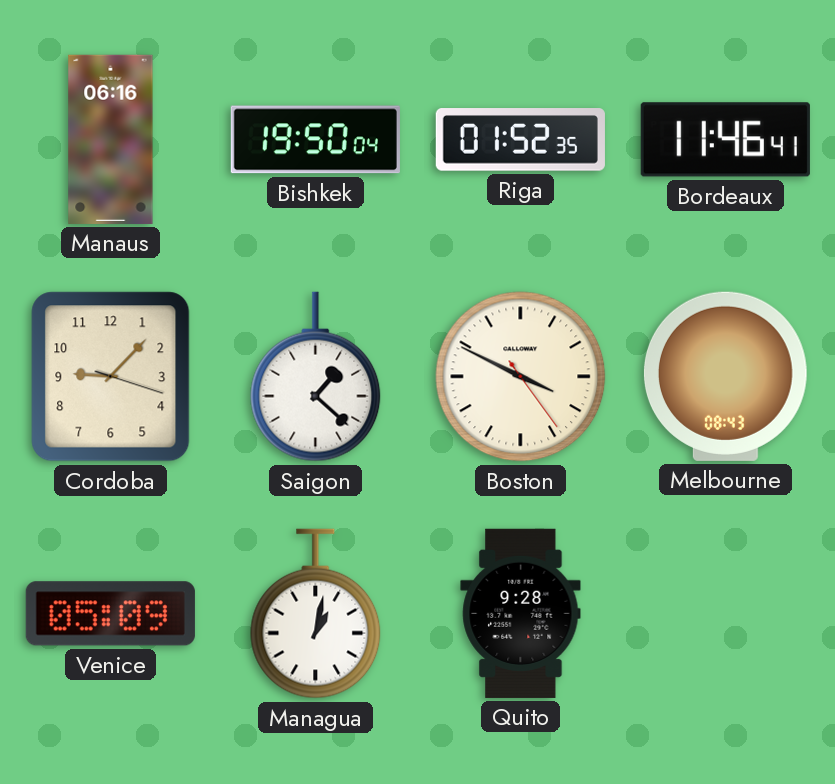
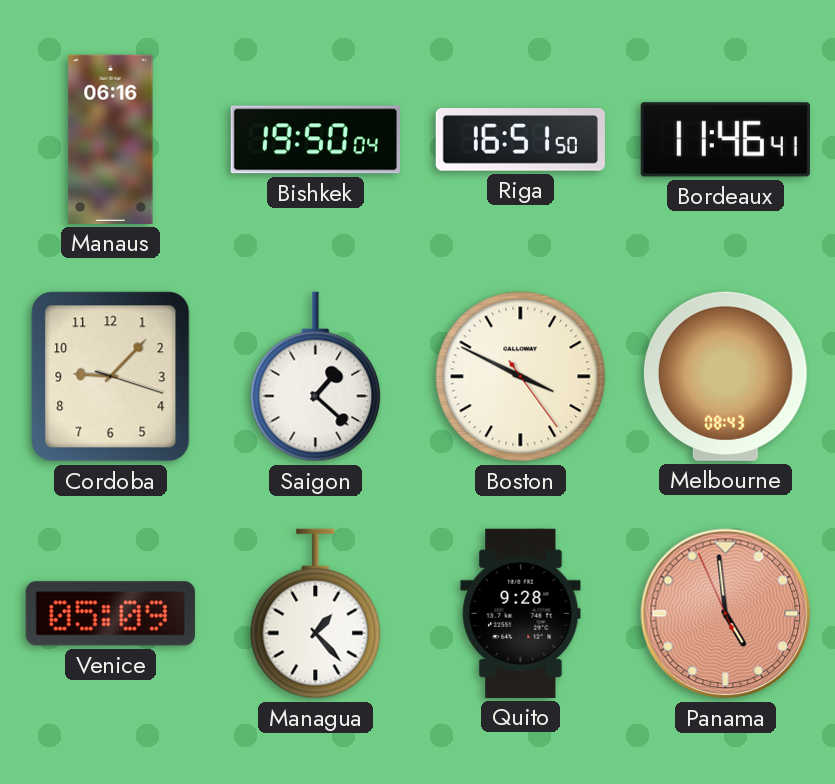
Riga: 01:52 -> 16:51
Managua: 1:02 -> 1:23
Panama: none -> 4:58
